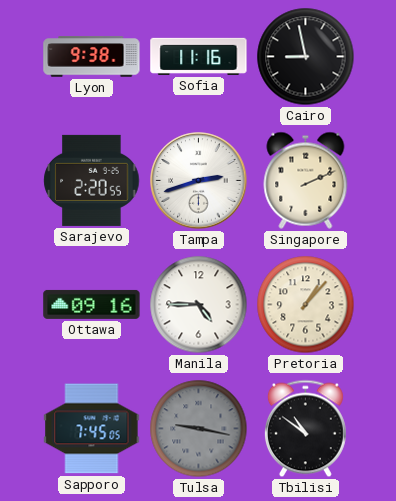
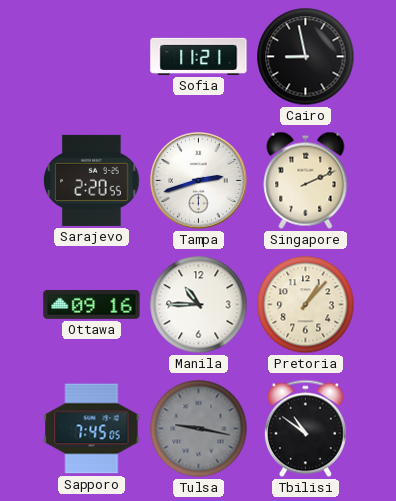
Lyon: 9:38 -> none
Sofia: 11:16 -> 11:21
Manila: 4:45 -> 10:45
